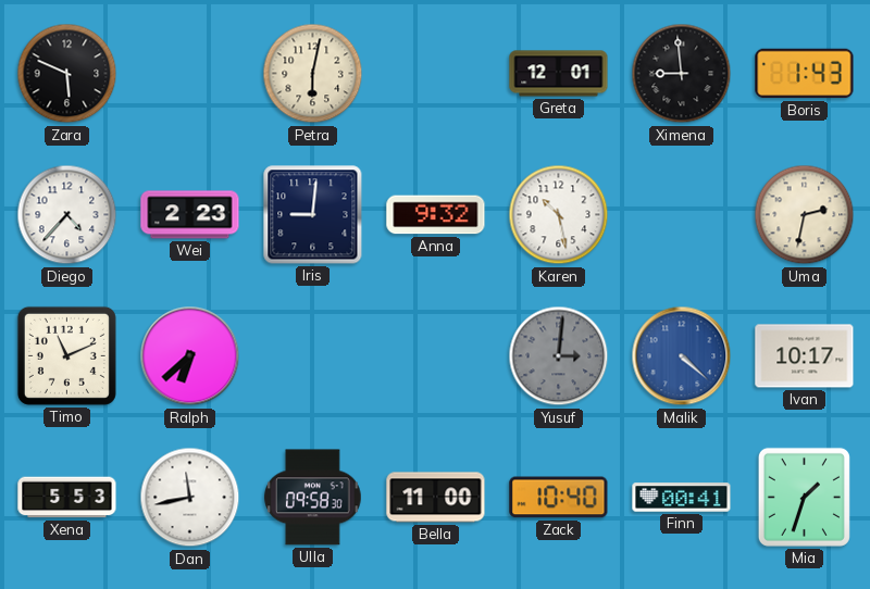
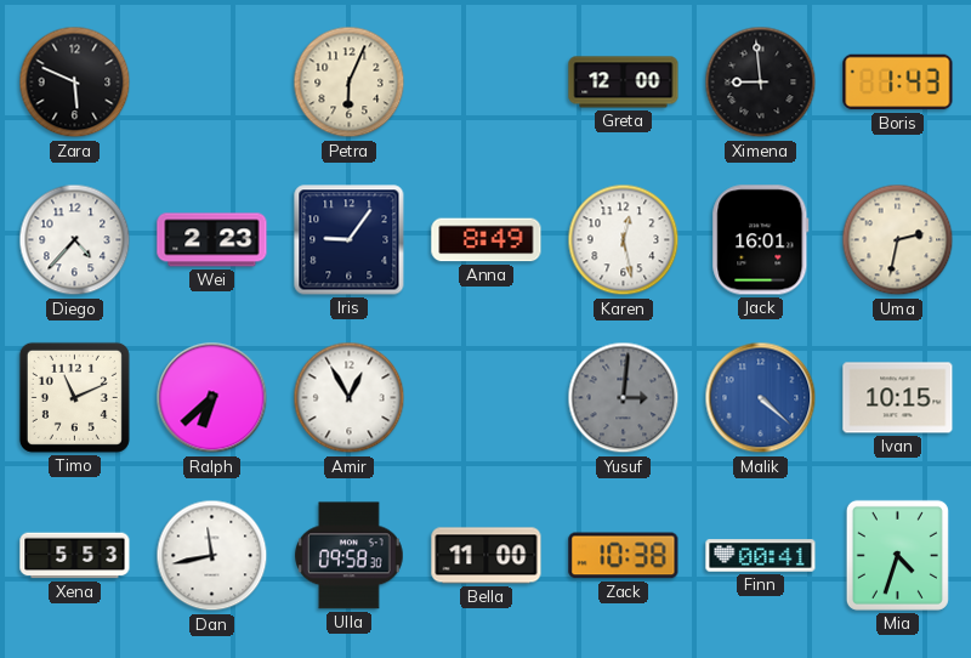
Petra: 6:02 -> 6:04
Greta: 12:01 -> 12:00
Iris: 9:01 -> 9:06
Anna: 9:32 -> 8:49
Karen: 10:28 -> 12:28
Jack: none -> 16:01
Amir: none -> 12:55
Ivan: 10:17 -> 10:15
Zack: 10:40 -> 10:38
Mia: 1:33 -> 4:33
